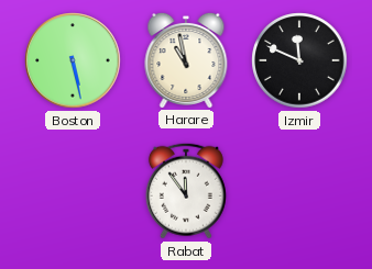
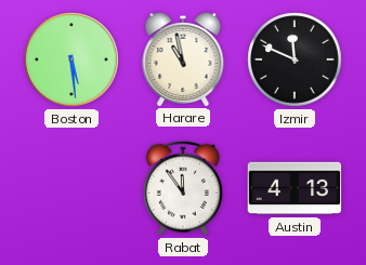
Boston: 5:28 -> 5:29
Austin: none -> 4:13
